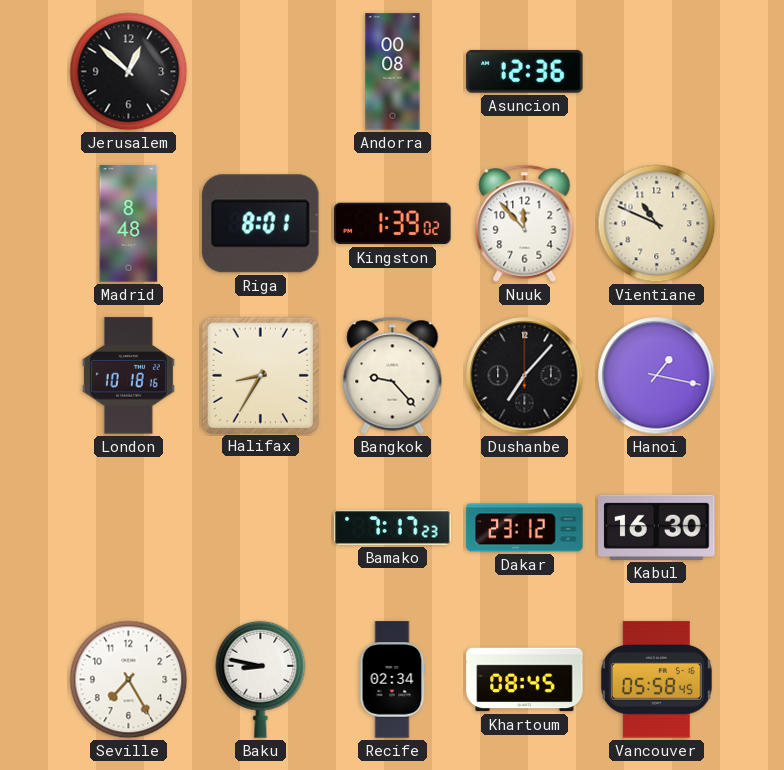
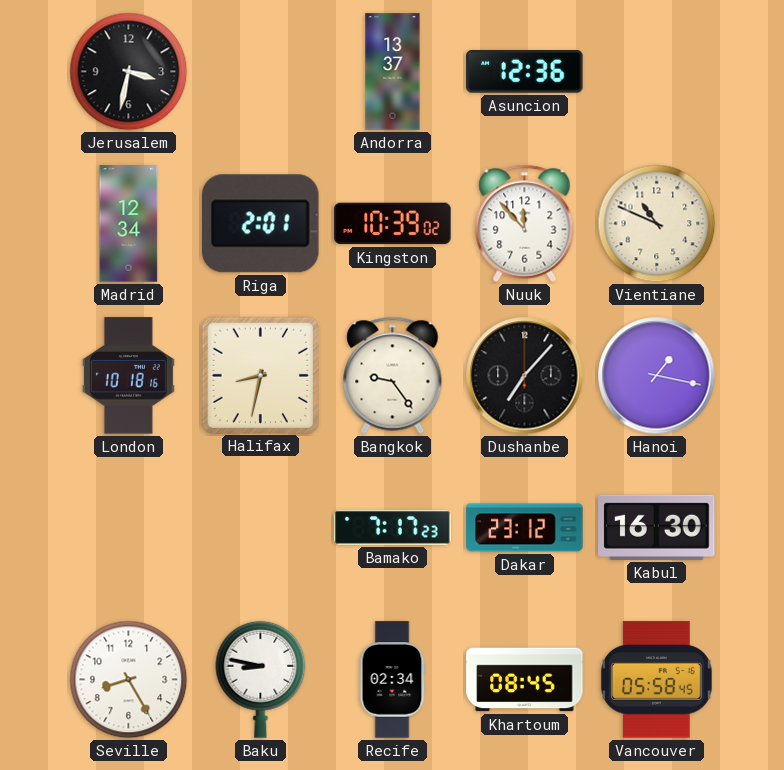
Jerusalem: 12:52 -> 3:32
Andorra: 00:08 -> 13:37
Madrid: 8:48 -> 12:34
Riga: 8:01 -> 2:01
Kingston: 1:39 -> 10:39
Halifax: 8:35 -> 8:32
Bangkok: 9:23 -> 9:24
Seville: 7:25 -> 8:25
